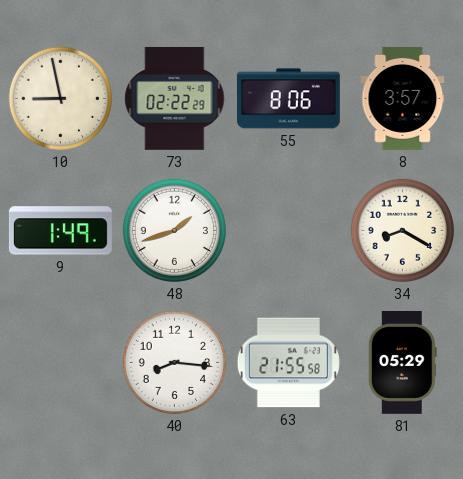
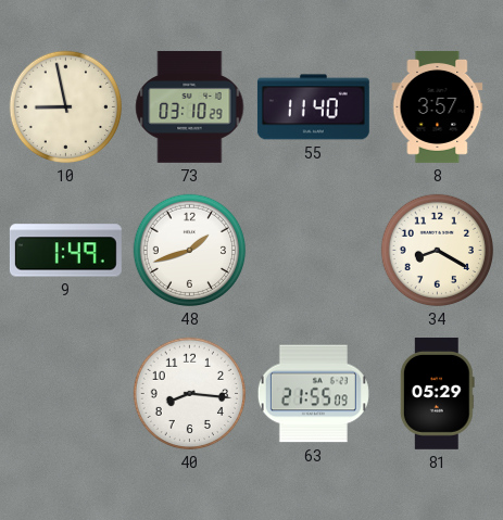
73: 02:22 -> 03:10
55: 8:06 -> 11:40
63: 21:55:58 -> 21:55:09
